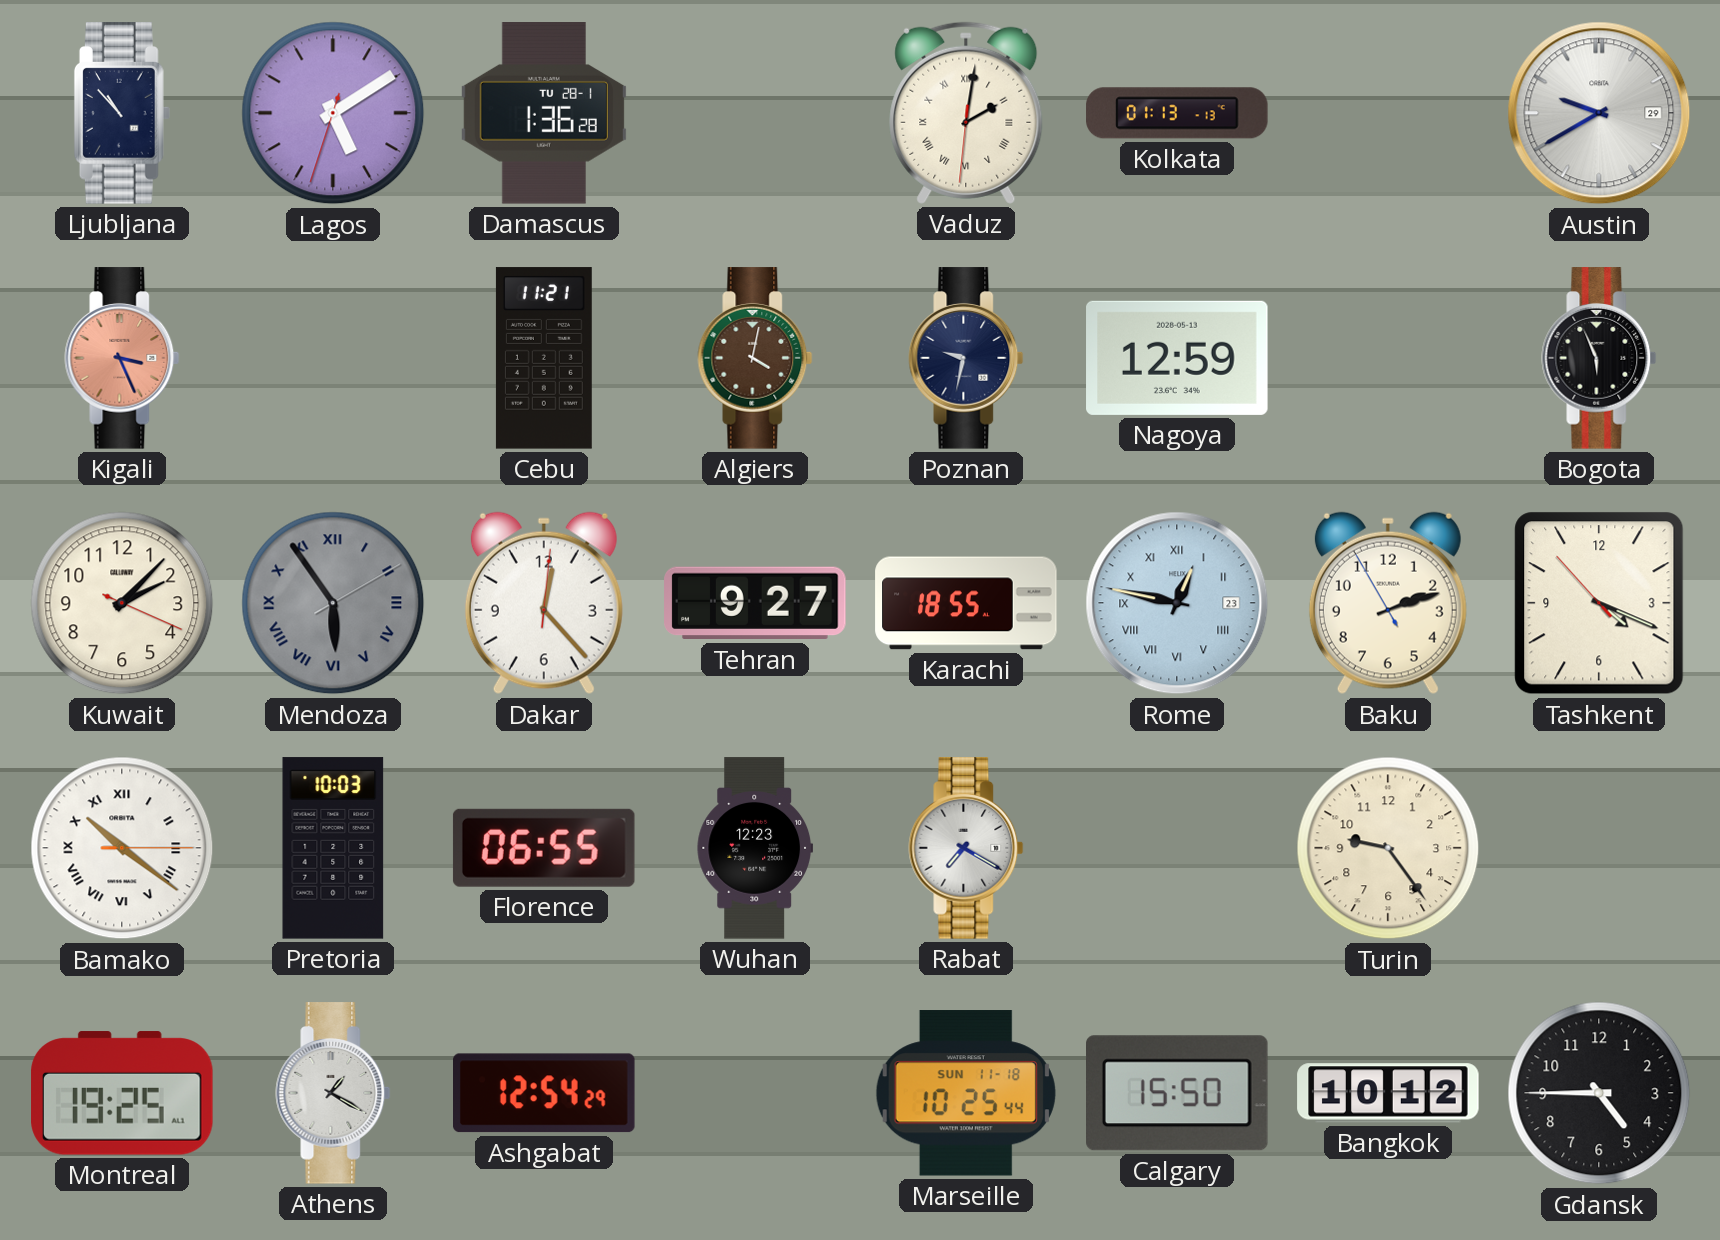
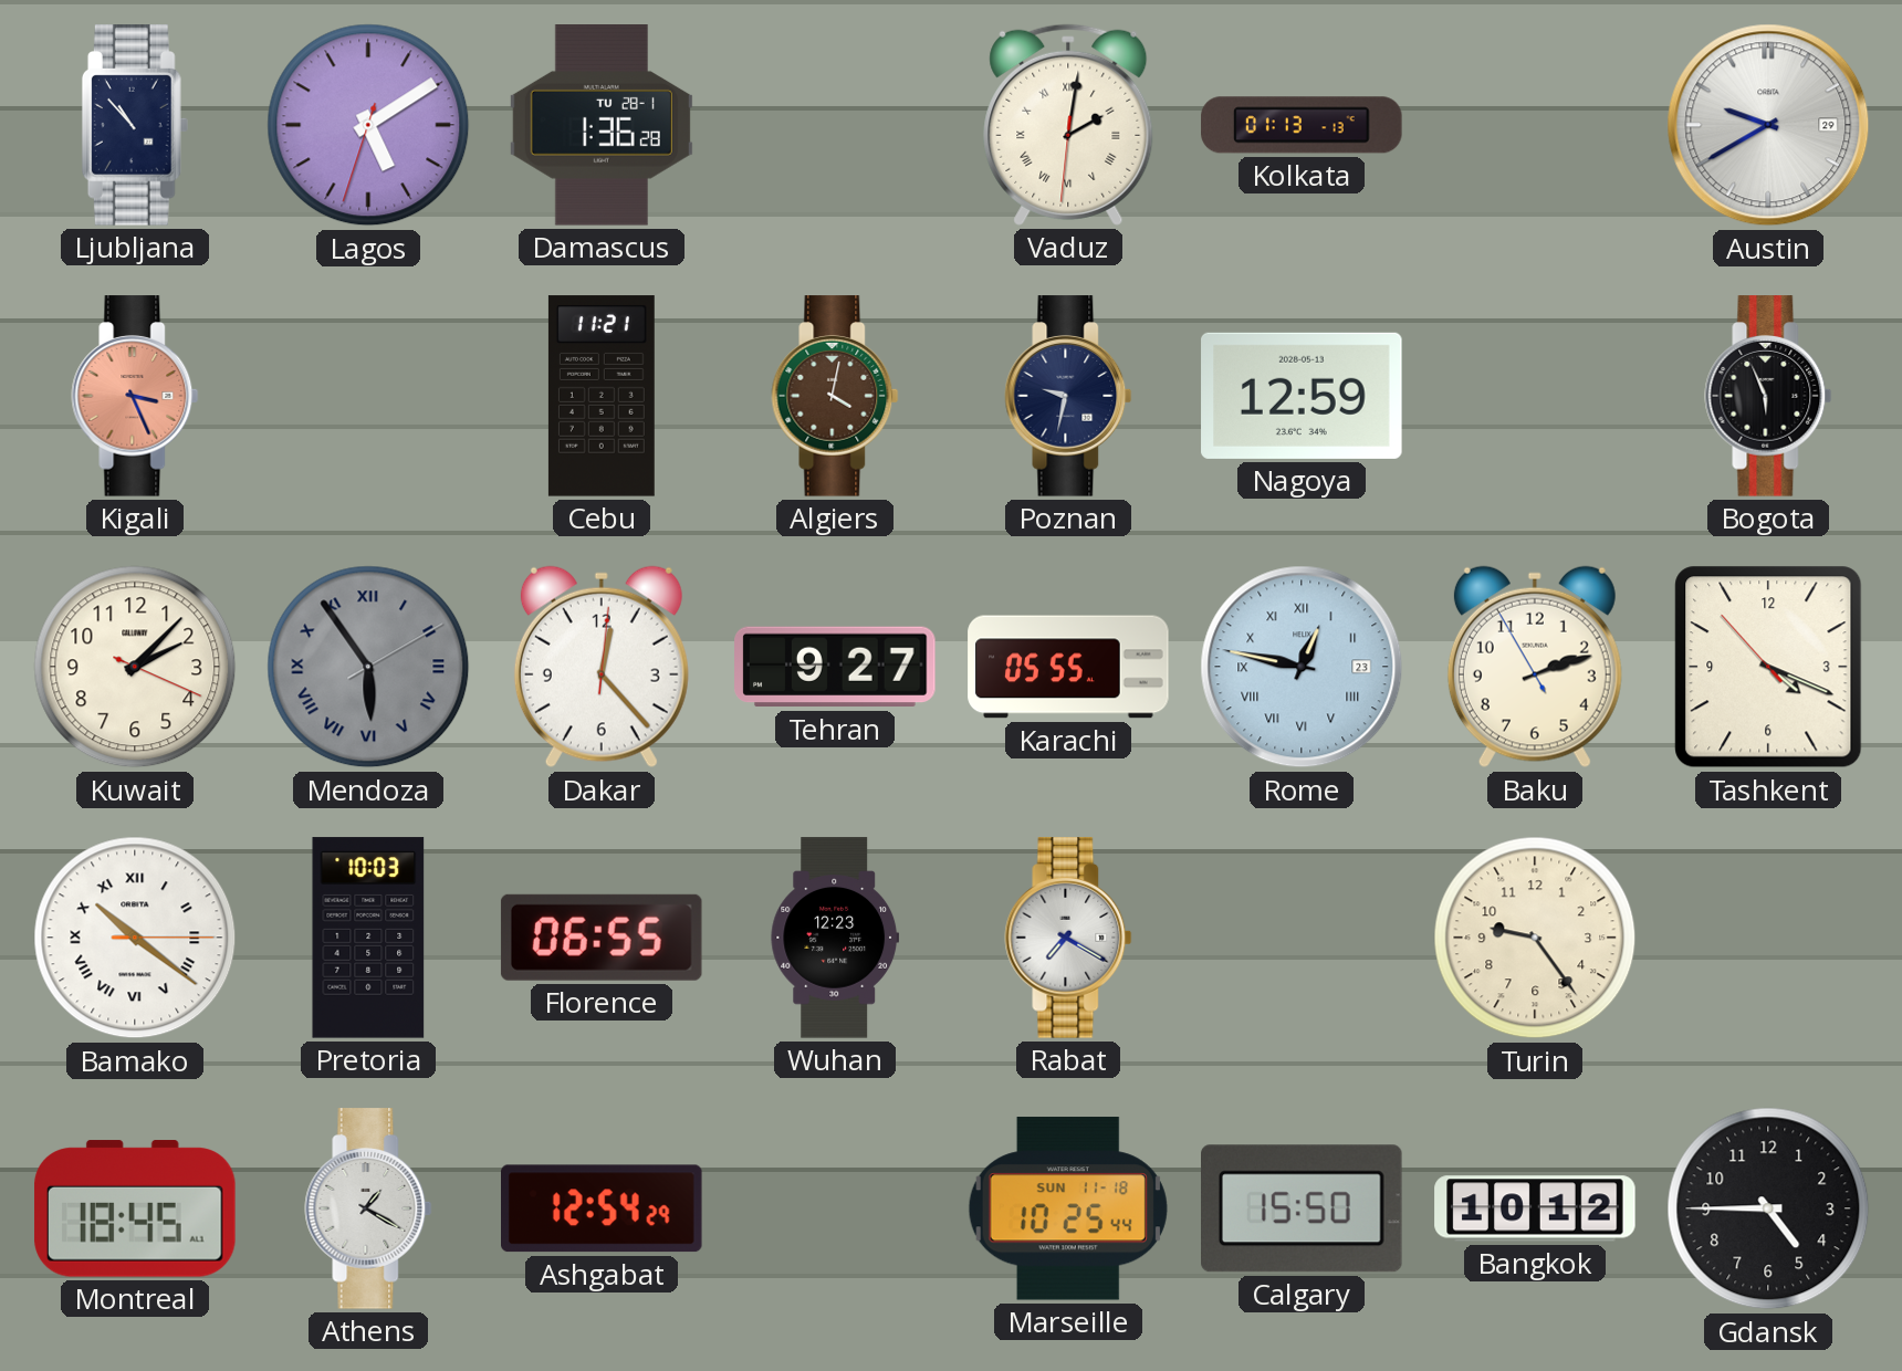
Karachi: 18:55 -> 05:55
Montreal: 19:25 -> 18:45
